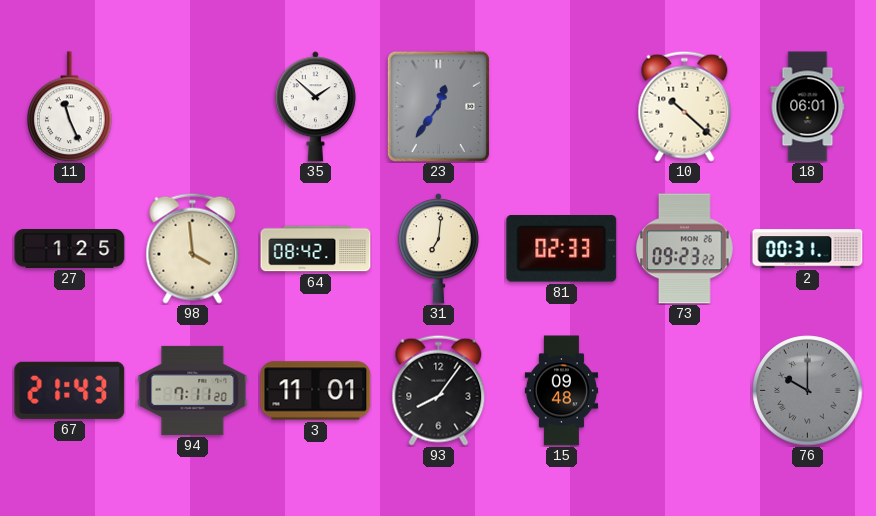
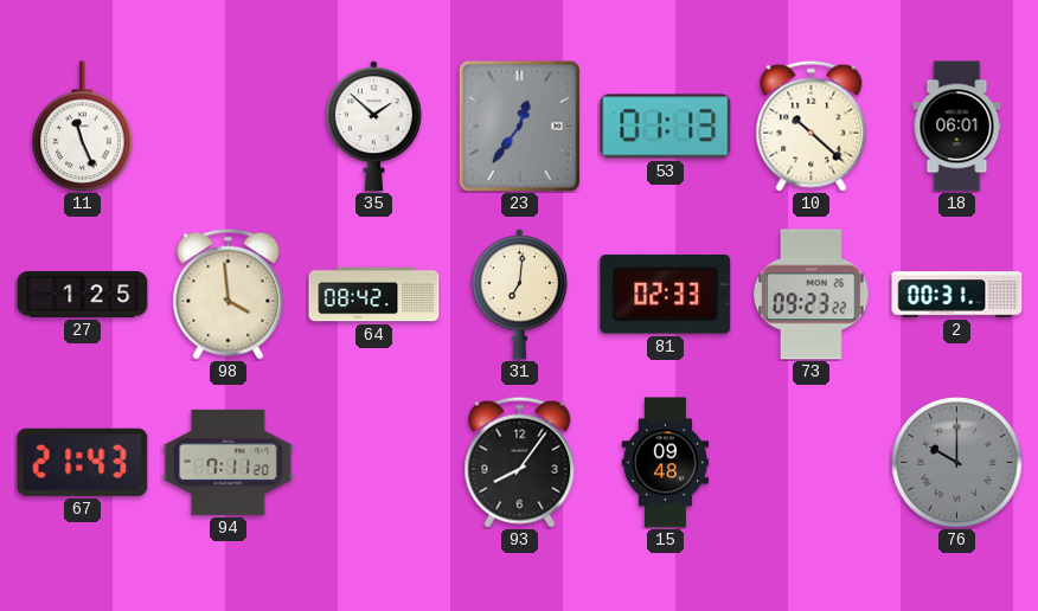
53: none -> 01:13
3: 11:01 -> none
